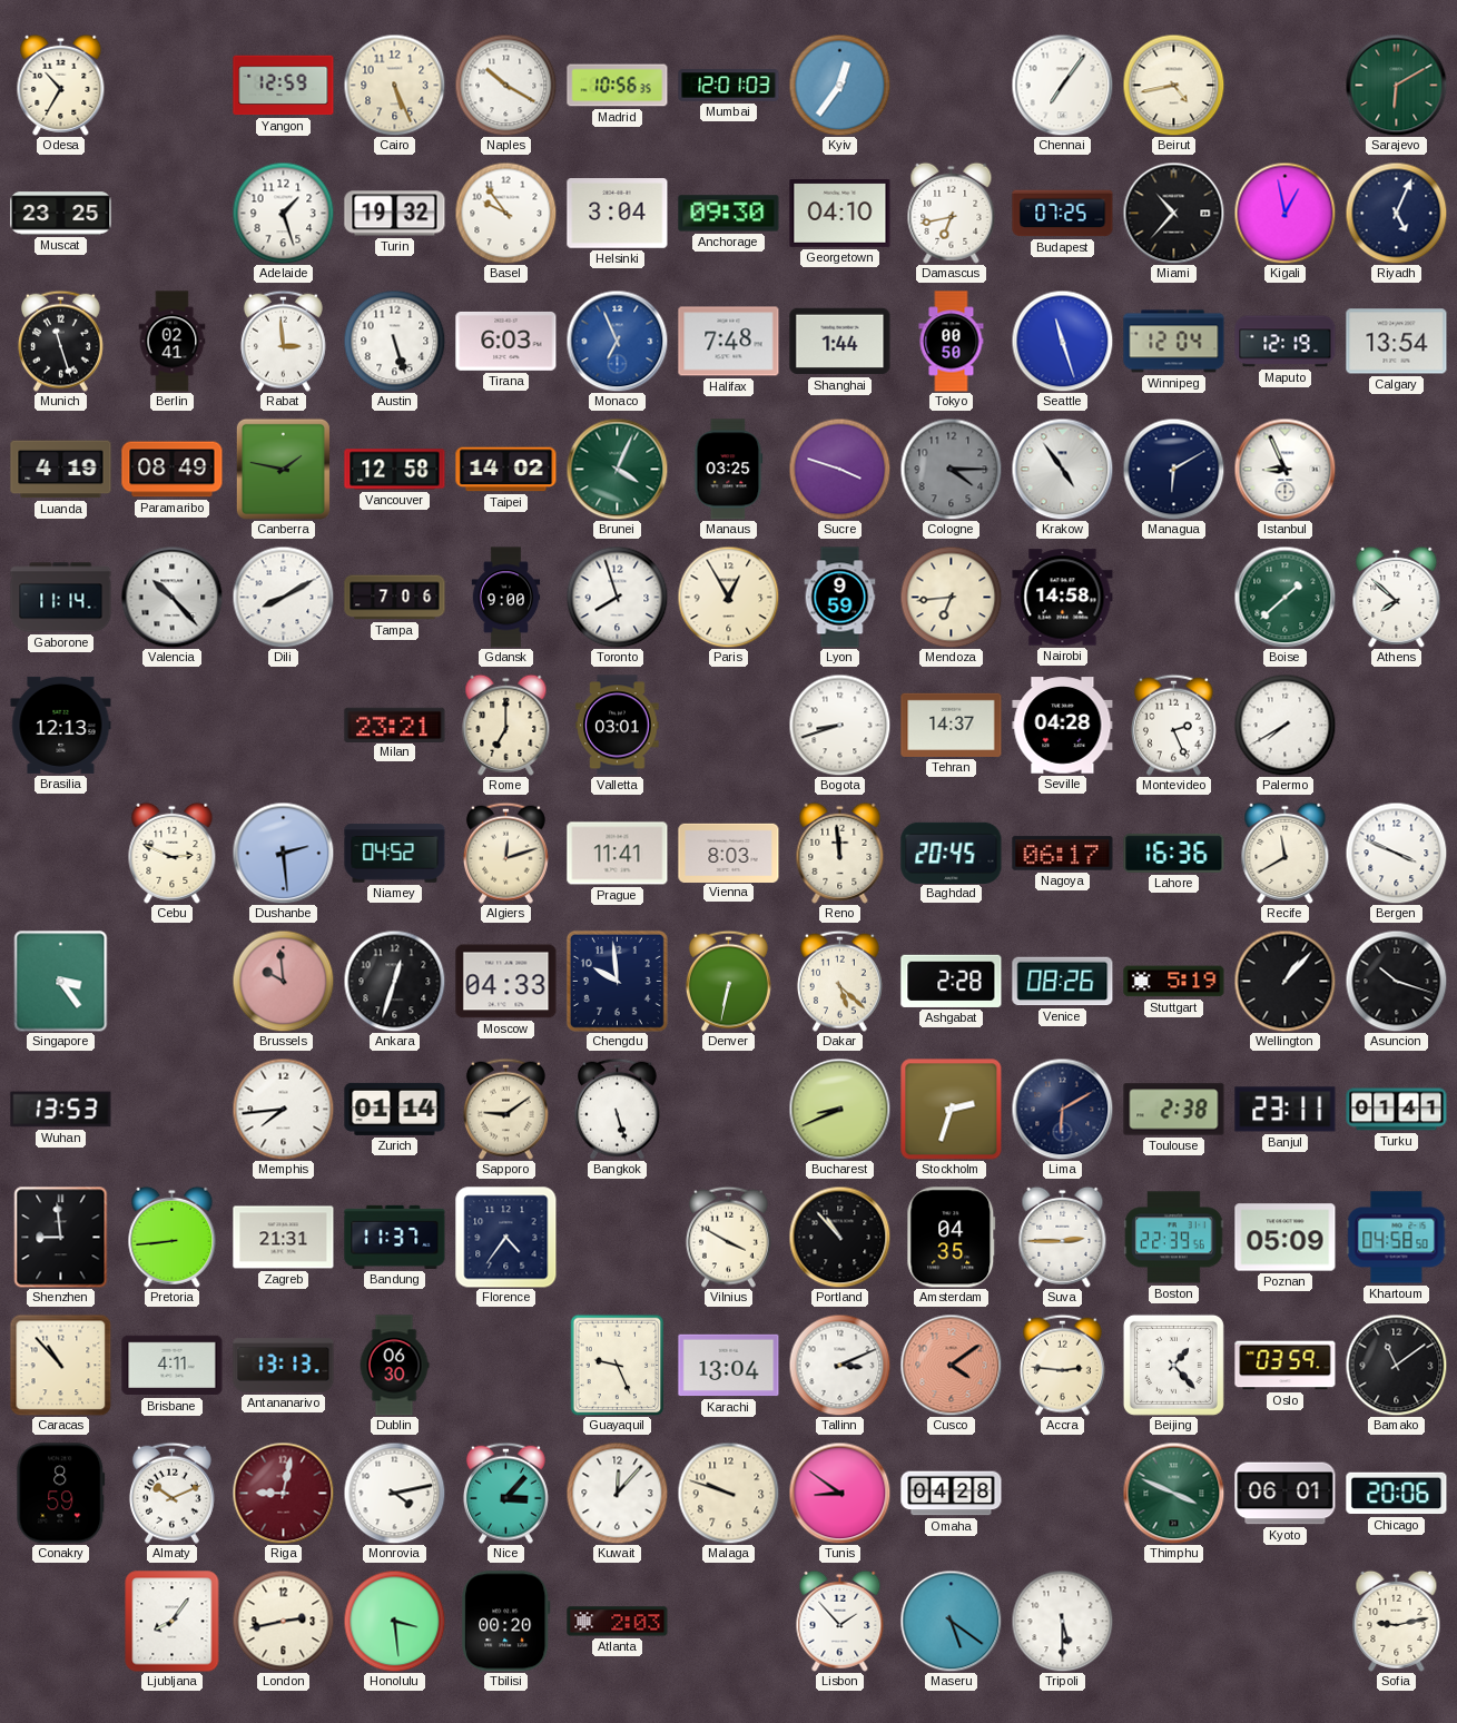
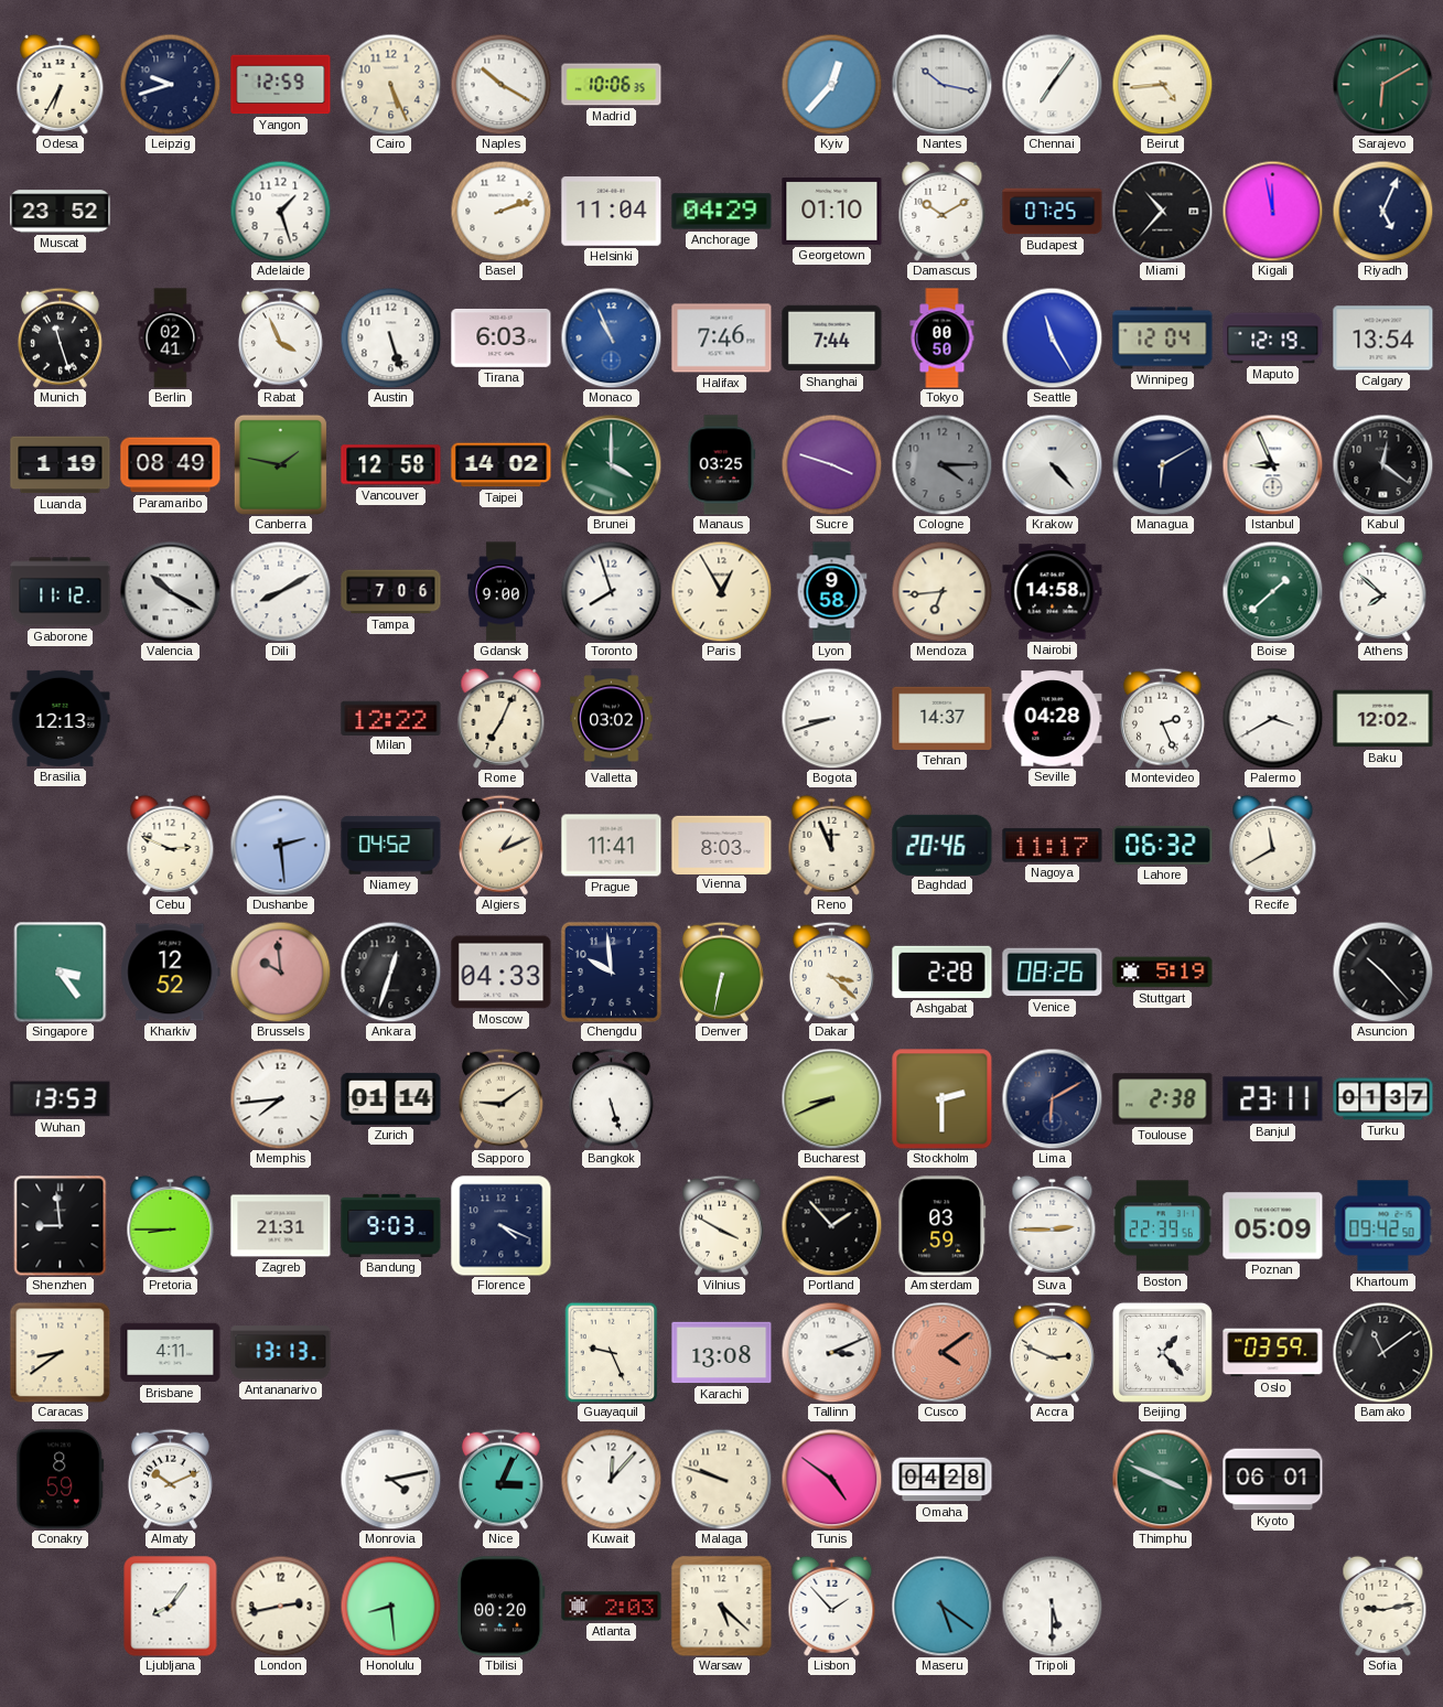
Odesa: 10:35 -> 6:35
Leipzig: none -> 9:42
Madrid: 10:56 -> 10:06
Mumbai: 12:01 -> none
Kyiv: 12:36 -> 12:37
Nantes: none -> 10:17
Beirut: 4:43 -> 4:44
Muscat: 23:25 -> 23:52
Turin: 19:32 -> none
Basel: 9:54 -> 2:12
Helsinki: 3:04 -> 11:04
Anchorage: 09:30 -> 04:29
Georgetown: 04:10 -> 01:10
Damascus: 6:43 -> 10:10
Kigali: 12:58 -> 11:58
Rabat: 2:59 -> 3:56
Monaco: 6:56 -> 10:56
Halifax: 7:48 -> 7:46
Shanghai: 1:44 -> 7:44
Seattle: 11:27 -> 11:25
Luanda: 4:19 -> 1:19
Brunei: 4:04 -> 4:00
Krakow: 4:54 -> 4:23
Kabul: none -> 12:21
Gaborone: 11:14 -> 11:12
Valencia: 10:23 -> 10:20
Lyon: 9:59 -> 9:58
Milan: 23:21 -> 12:22
Rome: 7:00 -> 7:04
Valletta: 03:01 -> 03:02
Palermo: 7:40 -> 3:40
Baku: none -> 12:02
Algiers: 12:12 -> 1:11
Reno: 11:59 -> 11:56
Baghdad: 20:45 -> 20:46
Nagoya: 06:17 -> 11:17
Lahore: 16:36 -> 06:32
Bergen: 3:49 -> none
Kharkiv: none -> 12:52
Dakar: 5:22 -> 3:22
Wellington: 1:07 -> none
Asuncion: 10:18 -> 10:23
Stockholm: 2:33 -> 2:30
Turku: 01:41 -> 01:37
Pretoria: 8:44 -> 8:45
Bandung: 11:37 -> 9:03
Florence: 4:36 -> 4:19
Portland: 10:53 -> 1:53
Amsterdam: 04:35 -> 03:59
Khartoum: 04:58 -> 09:42
Caracas: 10:53 -> 8:39
Dublin: 06:30 -> none
Karachi: 13:04 -> 13:08
Accra: 2:46 -> 2:49
Riga: 9:02 -> none
Nice: 3:07 -> 3:04
Tunis: 8:51 -> 4:51
Chicago: 20:06 -> none
Honolulu: 3:29 -> 8:29
Warsaw: none -> 5:22
